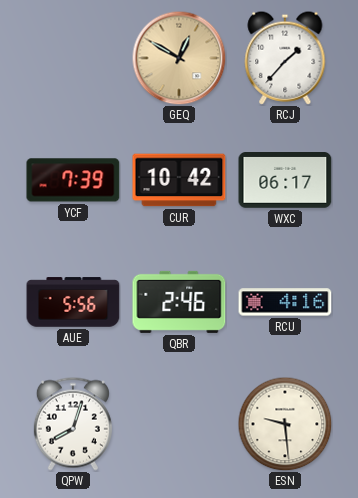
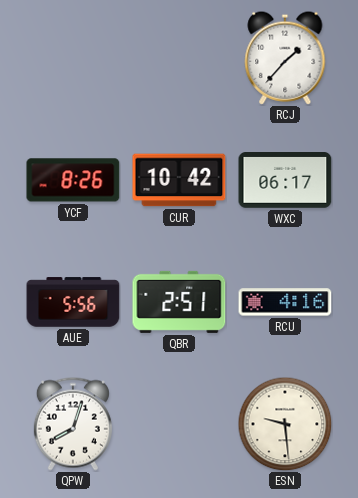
GEQ: 12:50 -> none
YCF: 7:39 -> 8:26
QBR: 2:46 -> 2:51
